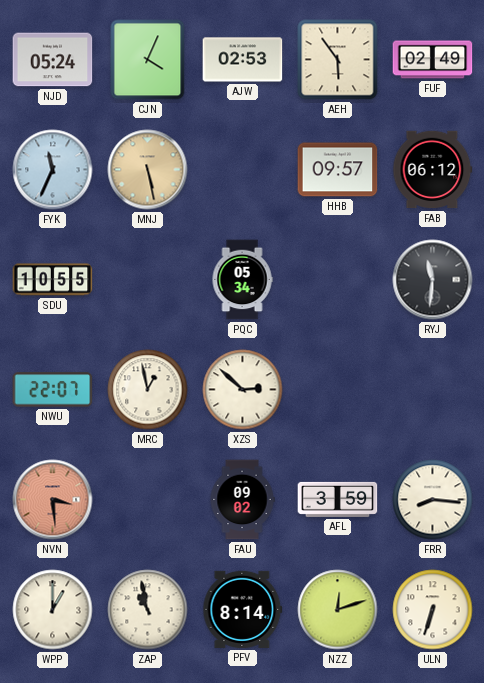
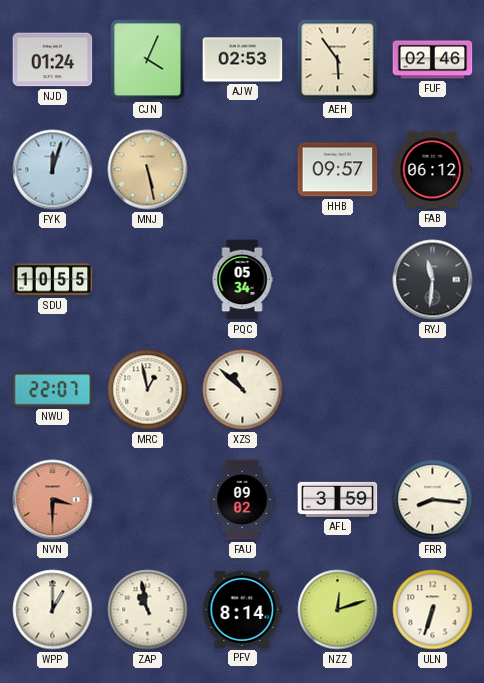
NJD: 05:24 -> 01:24
FUF: 02:49 -> 02:46
FYK: 11:34 -> 12:03
XZS: 2:52 -> 10:52
NVN: 3:29 -> 3:30
